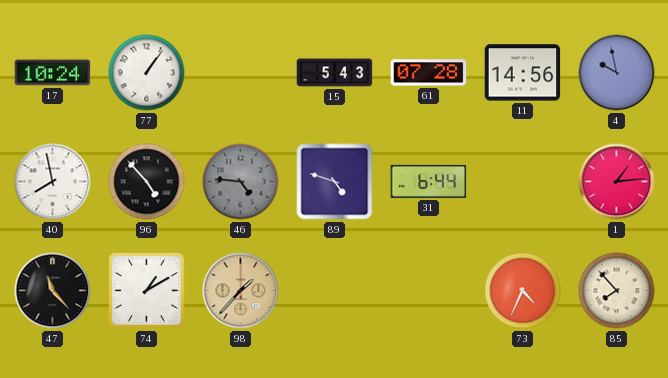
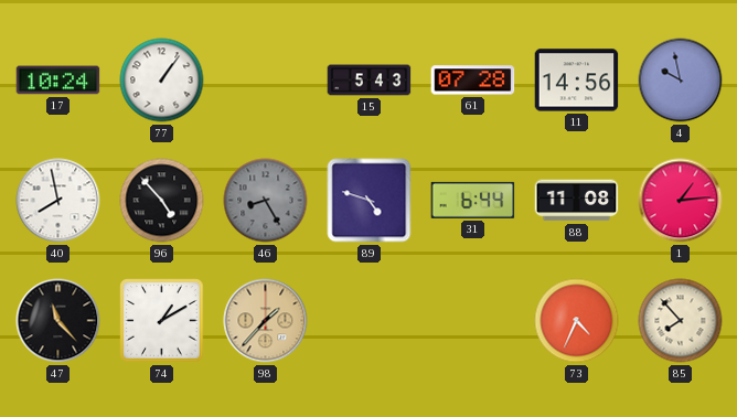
46: 4:46 -> 8:25
88: none -> 11:08
